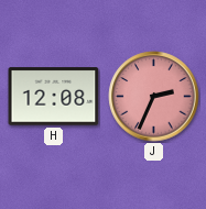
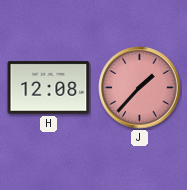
J: 2:34 -> 1:37
